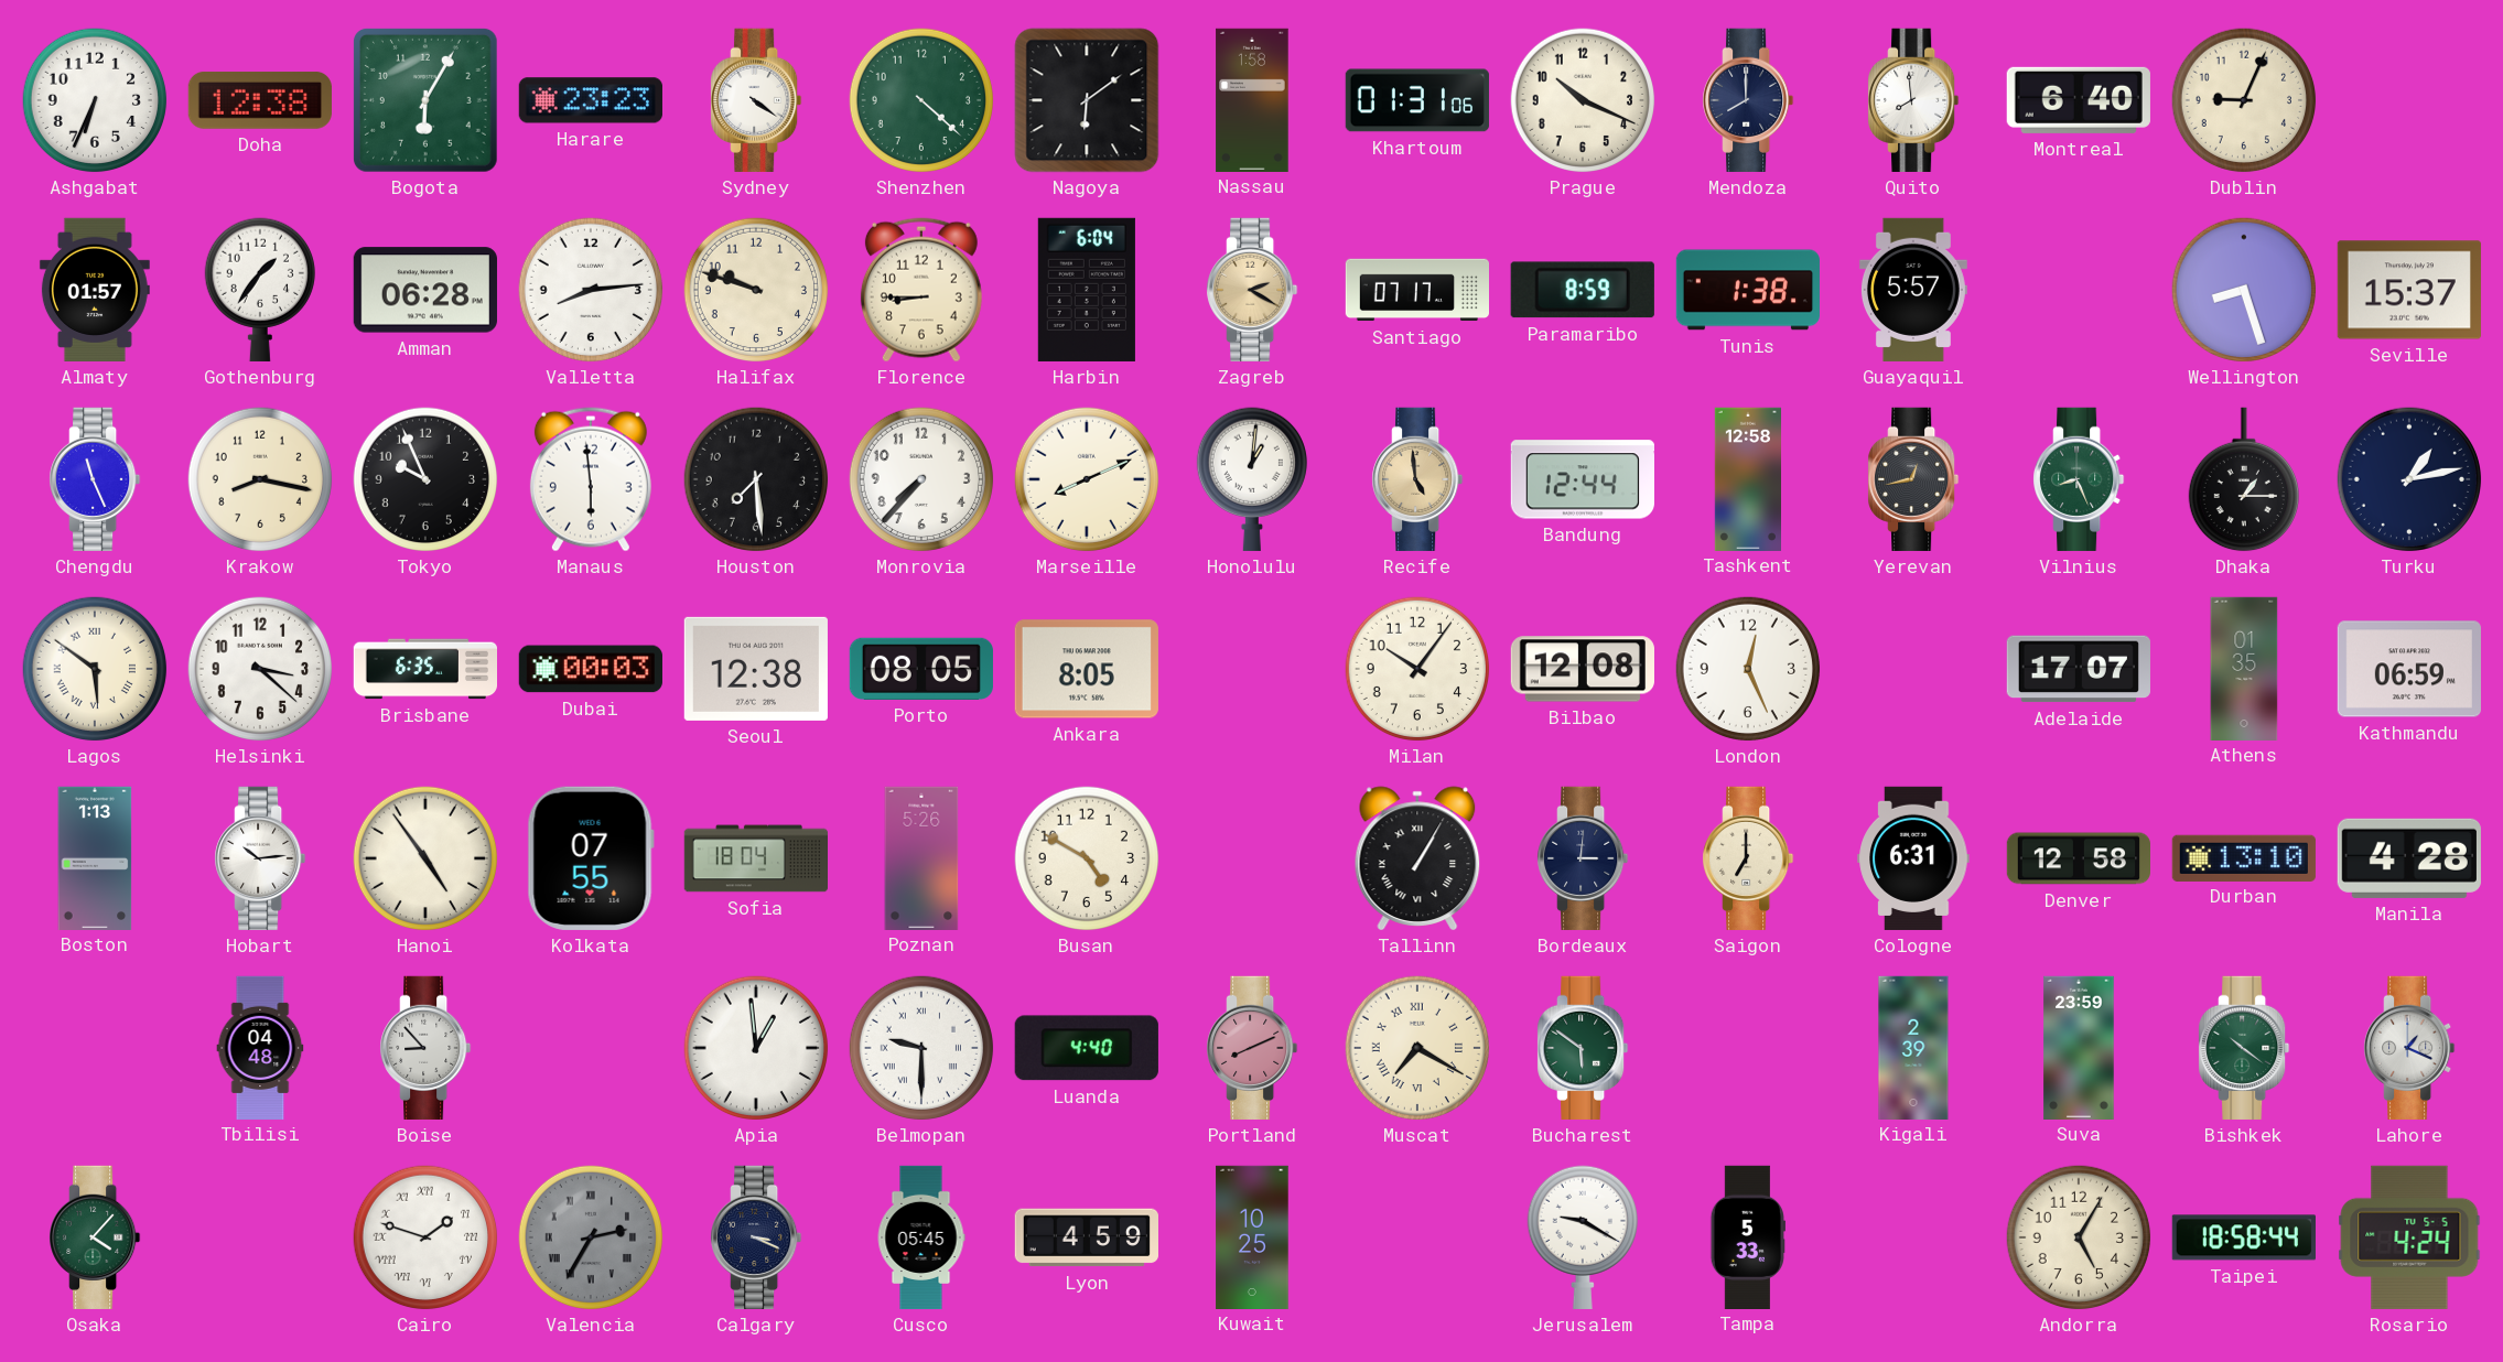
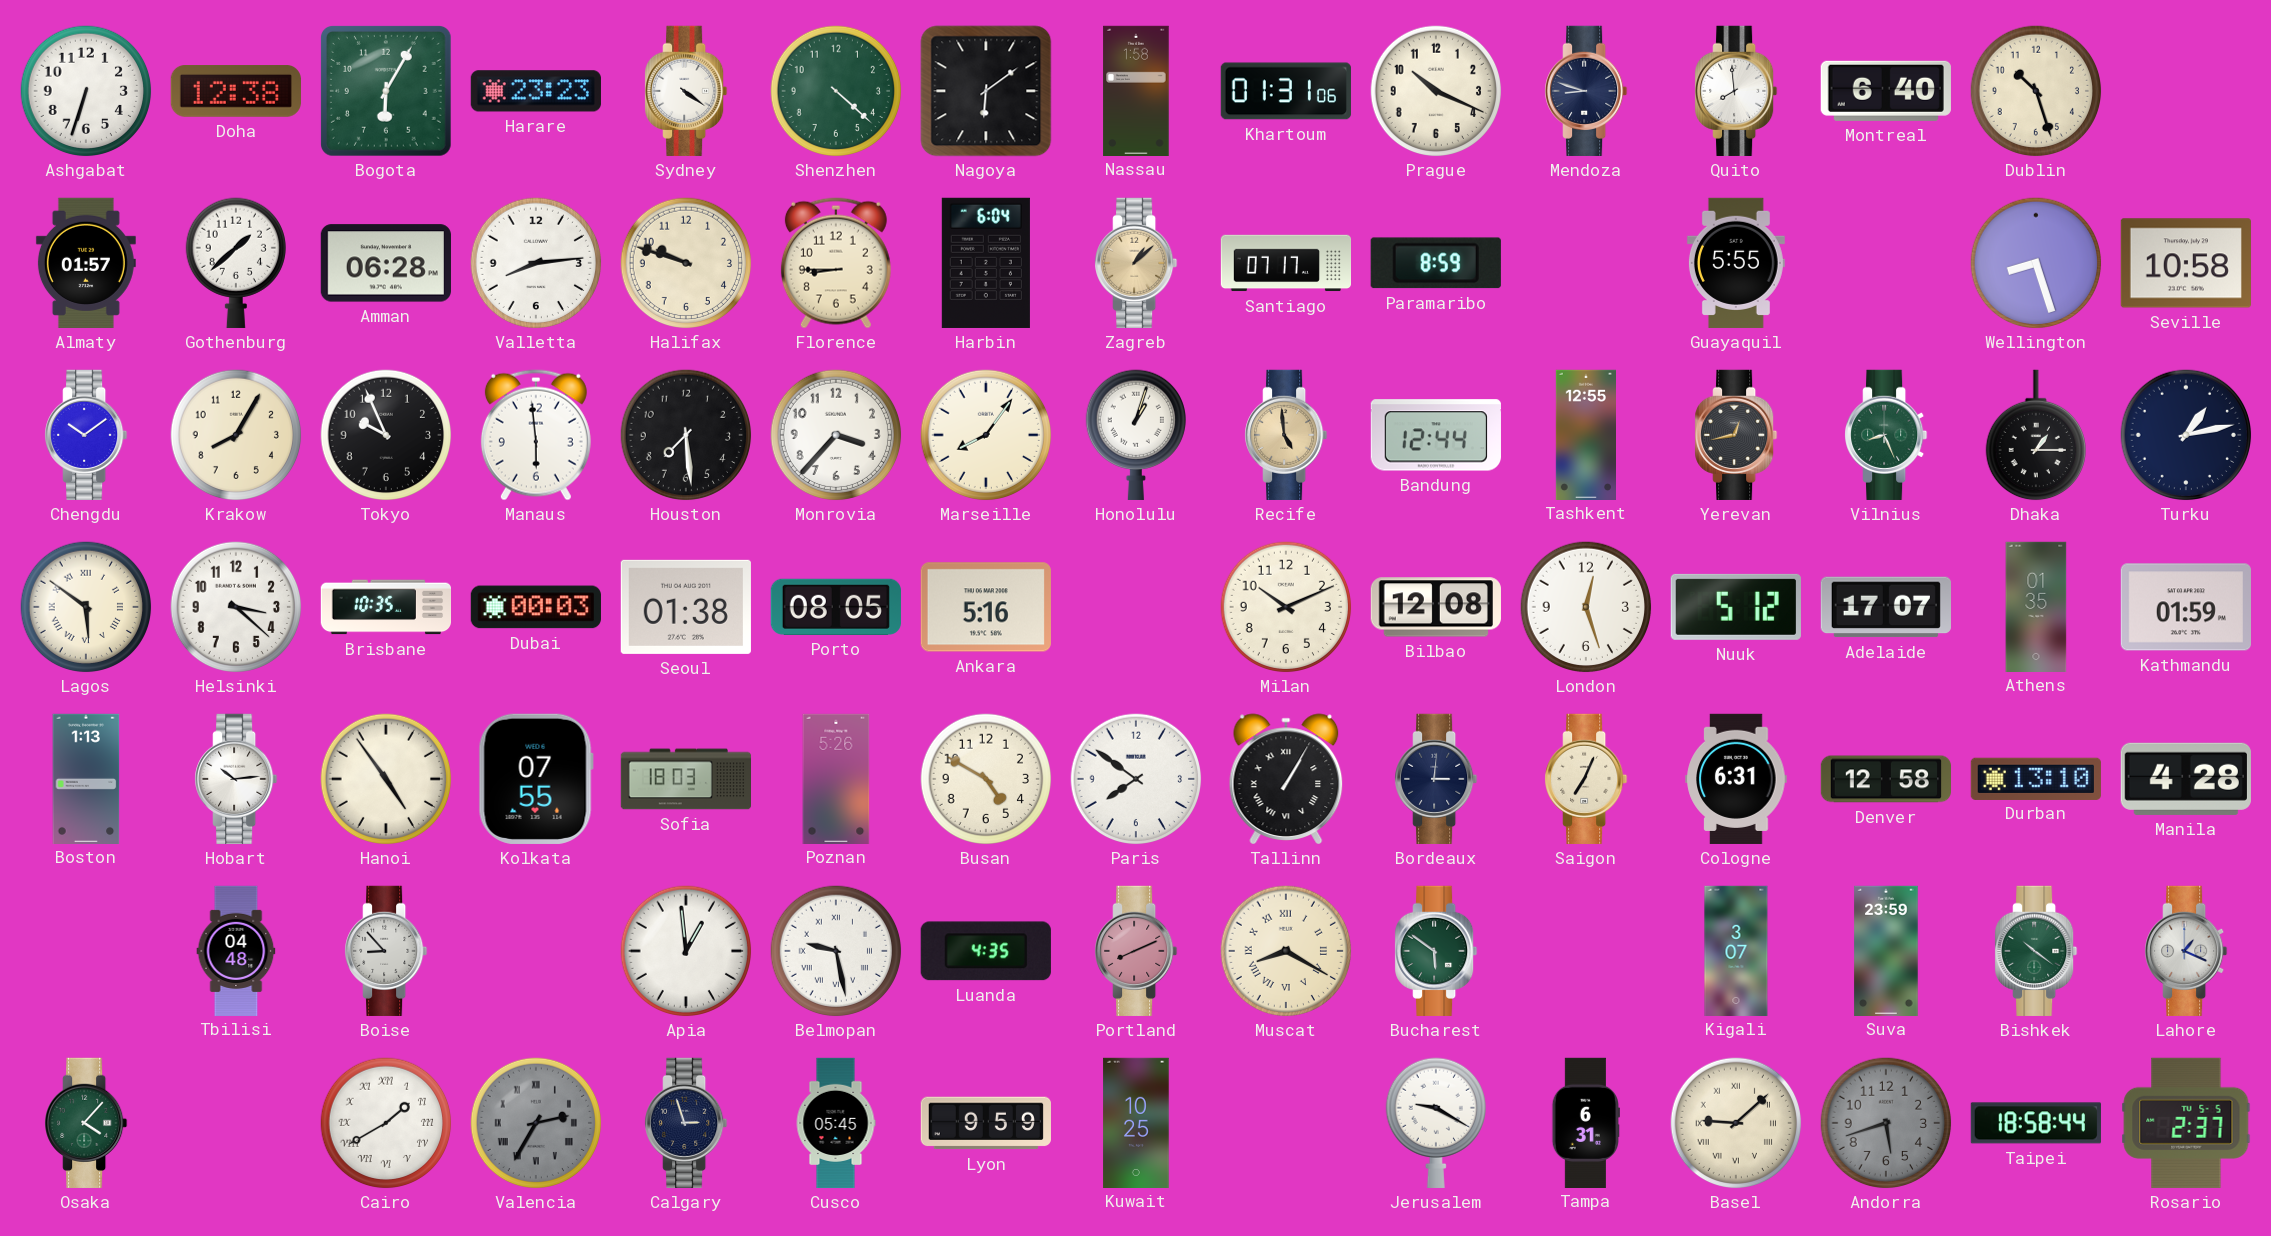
Ashgabat: 6:34 -> 6:33
Mendoza: 8:00 -> 8:48
Dublin: 9:04 -> 10:27
Gothenburg: 1:36 -> 1:38
Zagreb: 2:20 -> 1:08
Tunis: 1:38 -> none
Guayaquil: 5:57 -> 5:55
Seville: 15:37 -> 10:58
Chengdu: 11:26 -> 10:09
Krakow: 8:17 -> 8:05
Monrovia: 7:37 -> 3:37
Marseille: 8:11 -> 8:06
Honolulu: 1:01 -> 1:03
Tashkent: 12:58 -> 12:55
Brisbane: 6:35 -> 10:35
Seoul: 12:38 -> 01:38
Ankara: 8:05 -> 5:16
Milan: 10:06 -> 10:11
London: 12:26 -> 12:27
Nuuk: none -> 5:12
Kathmandu: 06:59 -> 01:59
Sofia: 18:04 -> 18:03
Paris: none -> 7:51
Saigon: 7:00 -> 7:04
Belmopan: 9:30 -> 9:28
Luanda: 4:40 -> 4:35
Muscat: 7:20 -> 8:20
Kigali: 2:39 -> 3:07
Cairo: 1:48 -> 1:40
Calgary: 3:19 -> 2:57
Lyon: 4:59 -> 9:59
Tampa: 5:33 -> 6:31
Basel: none -> 9:08
Andorra: 5:05 -> 5:42
Andorra dial: cream -> grey
Rosario: 4:24 -> 2:37
